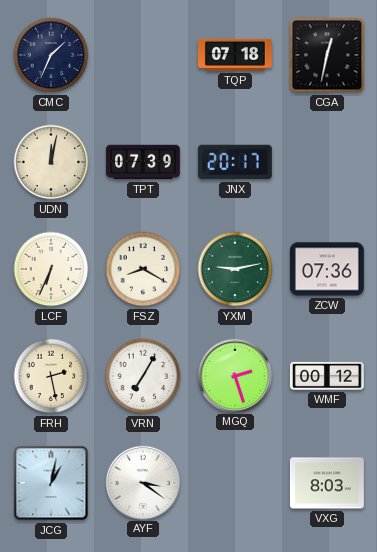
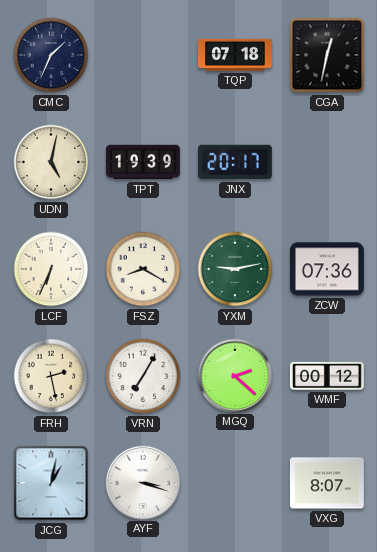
UDN: 12:02 -> 5:02
TPT: 07:39 -> 19:39
MGQ: 2:27 -> 2:22
AYF: 3:21 -> 3:18
VXG: 8:03 -> 8:07
